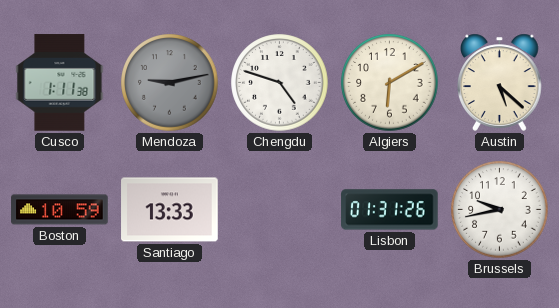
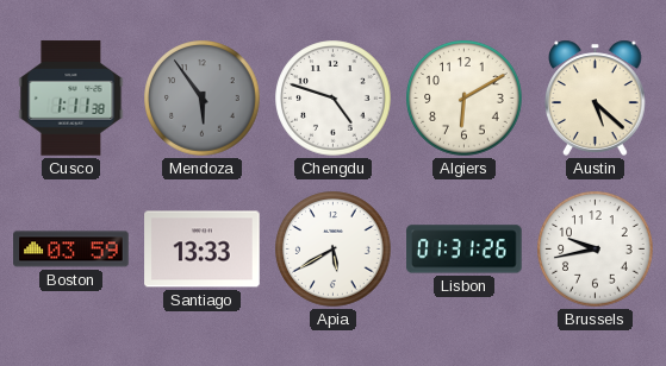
Mendoza: 9:13 -> 5:54
Boston: 10:59 -> 03:59
Apia: none -> 5:40
